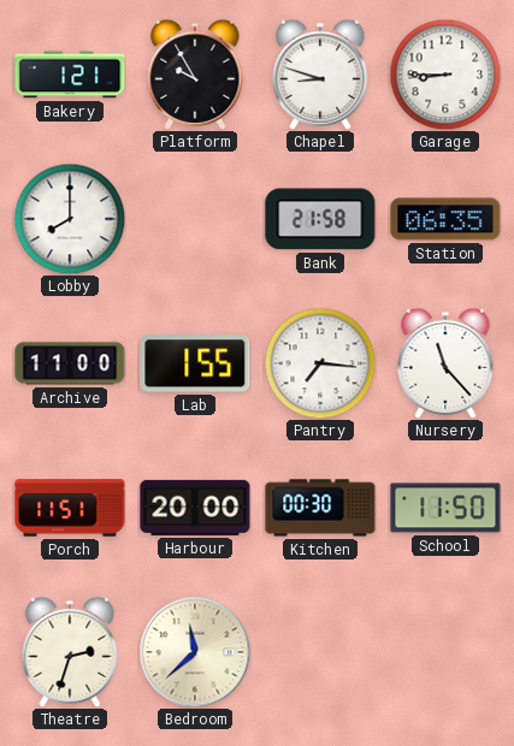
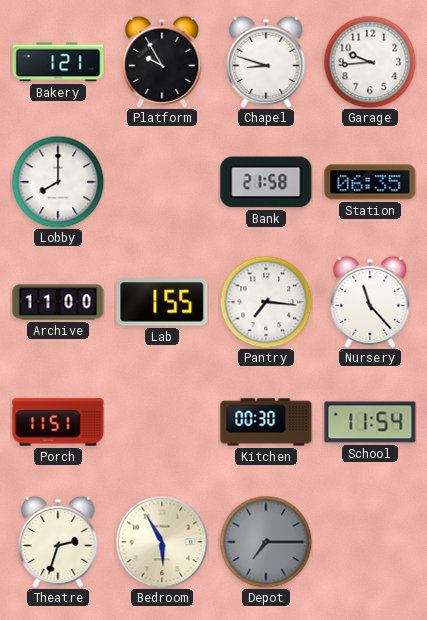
Garage: 8:45 -> 9:44
Harbour: 20:00 -> none
School: 11:50 -> 11:54
Bedroom: 11:38 -> 5:55
Depot: none -> 7:15
